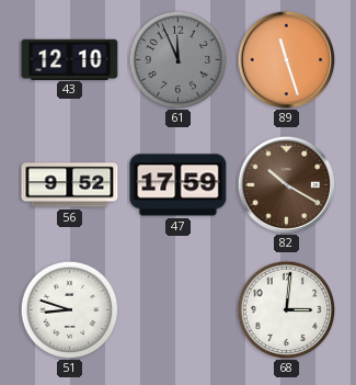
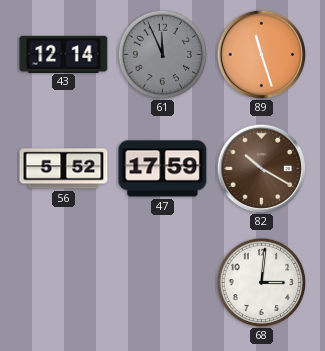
43: 12:10 -> 12:14
56: 9:52 -> 5:52
51: 8:48 -> none
